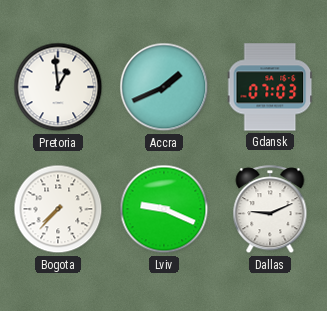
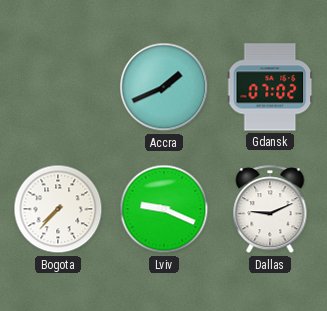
Pretoria: 12:59 -> none
Gdansk: 07:03 -> 07:02
